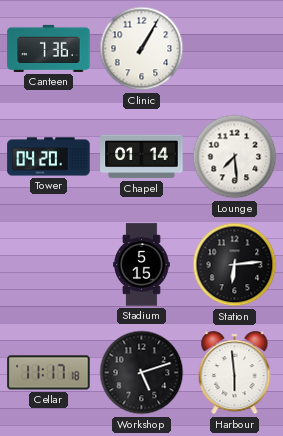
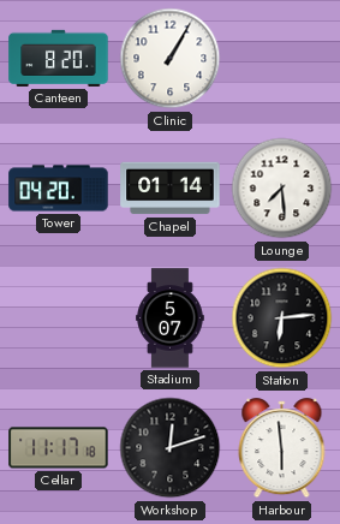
Canteen: 7:36 -> 8:20
Stadium: 5:15 -> 5:07
Workshop: 5:12 -> 12:12
